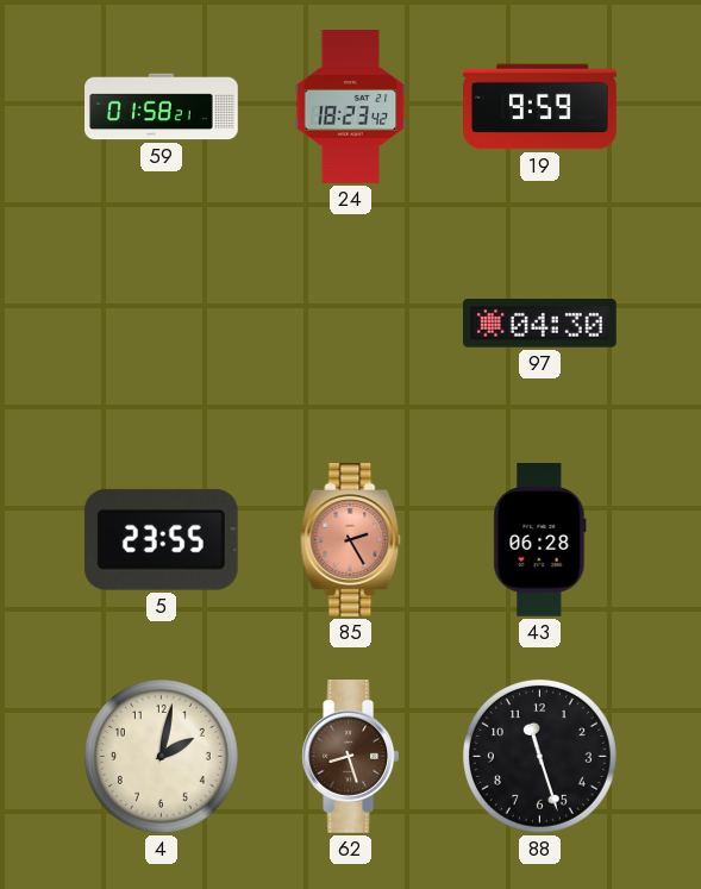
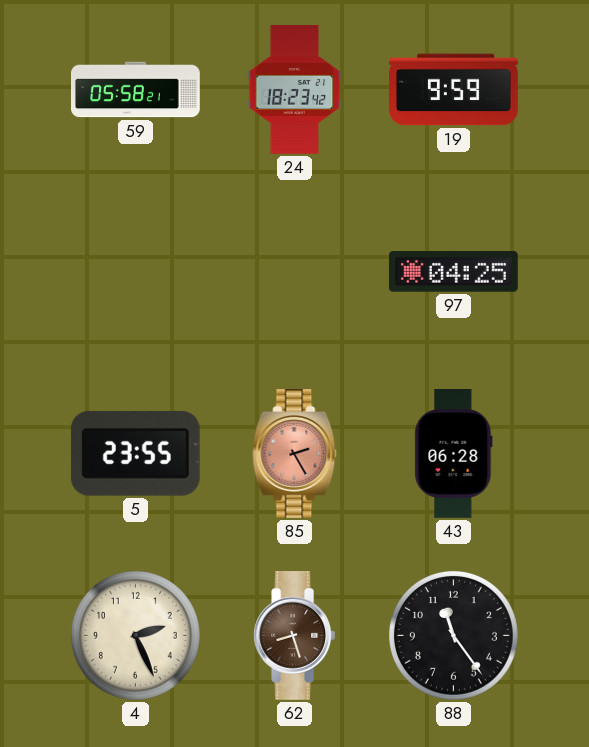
59: 01:58 -> 05:58
97: 04:30 -> 04:25
4: 2:02 -> 2:26
88: 11:27 -> 11:24
